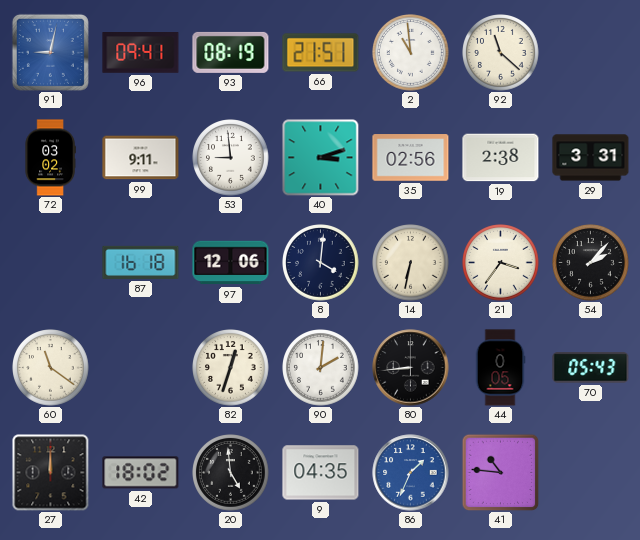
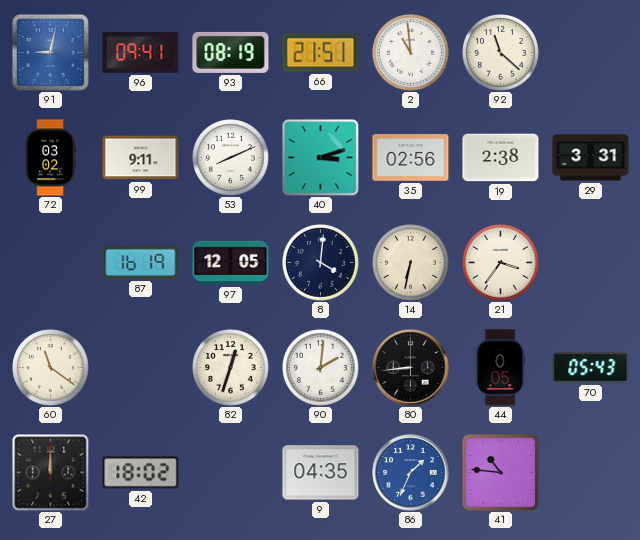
53: 8:59 -> 8:11
87: 16:18 -> 16:19
97: 12:06 -> 12:05
54: 2:07 -> none
20: 4:59 -> none
